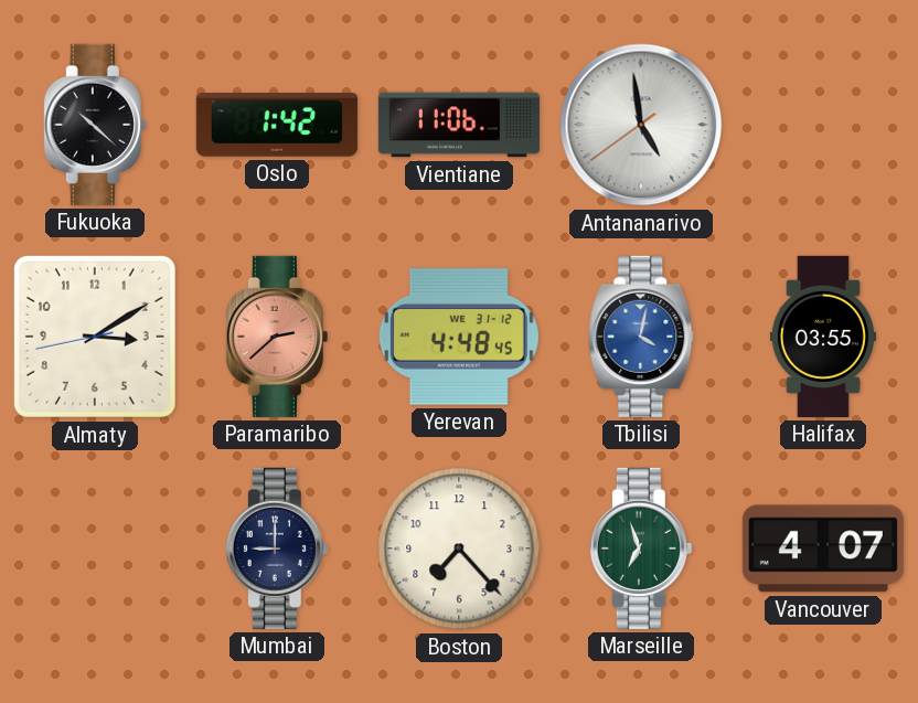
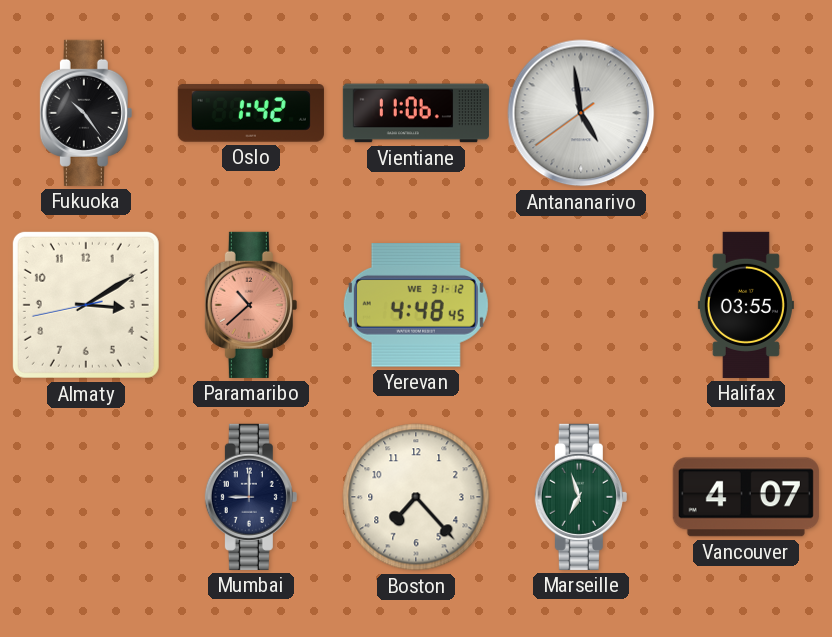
Fukuoka: 10:22 -> 10:24
Paramaribo: 2:38 -> 10:38
Tbilisi: 4:02 -> none
